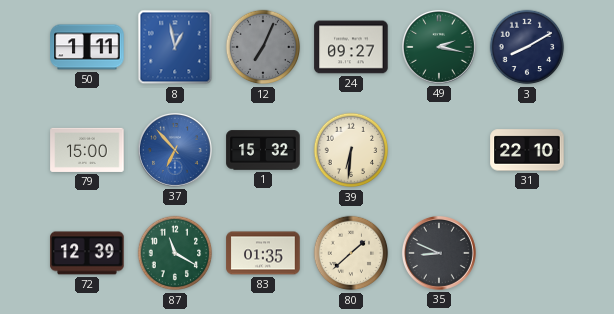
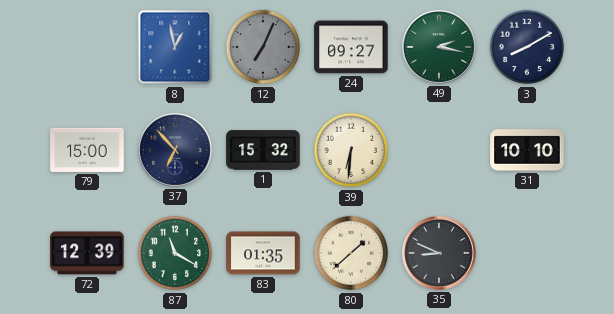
50: 1:11 -> none
37 dial: blue -> navy
31: 22:10 -> 10:10
